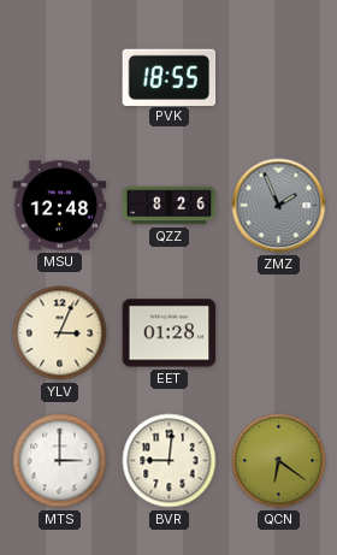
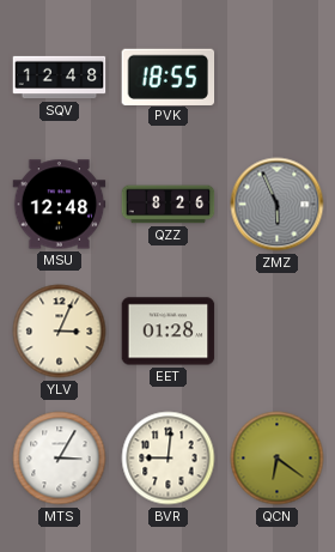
SQV: none -> 12:48
ZMZ: 1:56 -> 5:56
MTS: 3:00 -> 3:05
